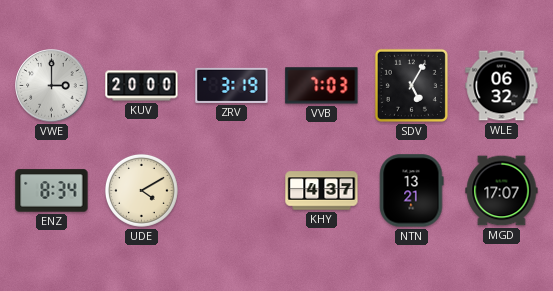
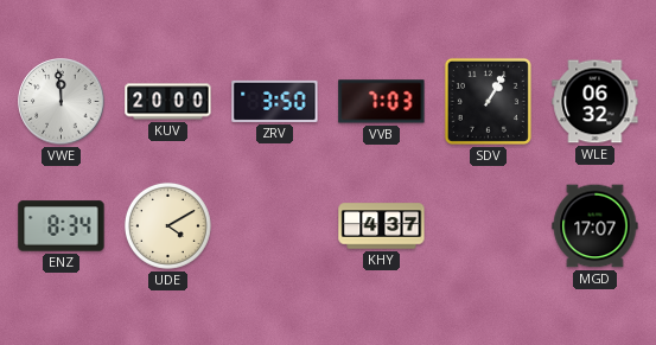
VWE: 3:00 -> 11:59
ZRV: 3:19 -> 3:50
SDV: 5:05 -> 1:05
NTN: 13:21 -> none
